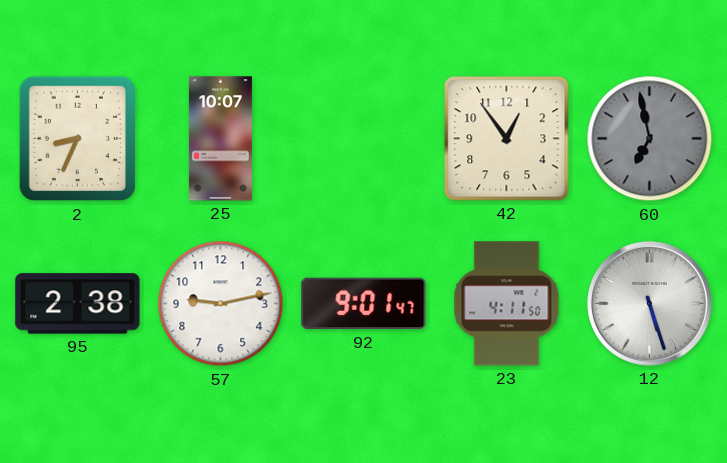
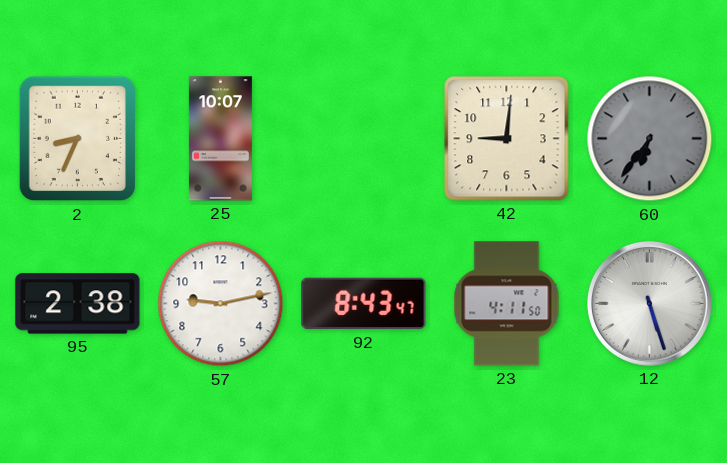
42: 12:54 -> 9:01
60: 6:58 -> 6:36
92: 9:01 -> 8:43
